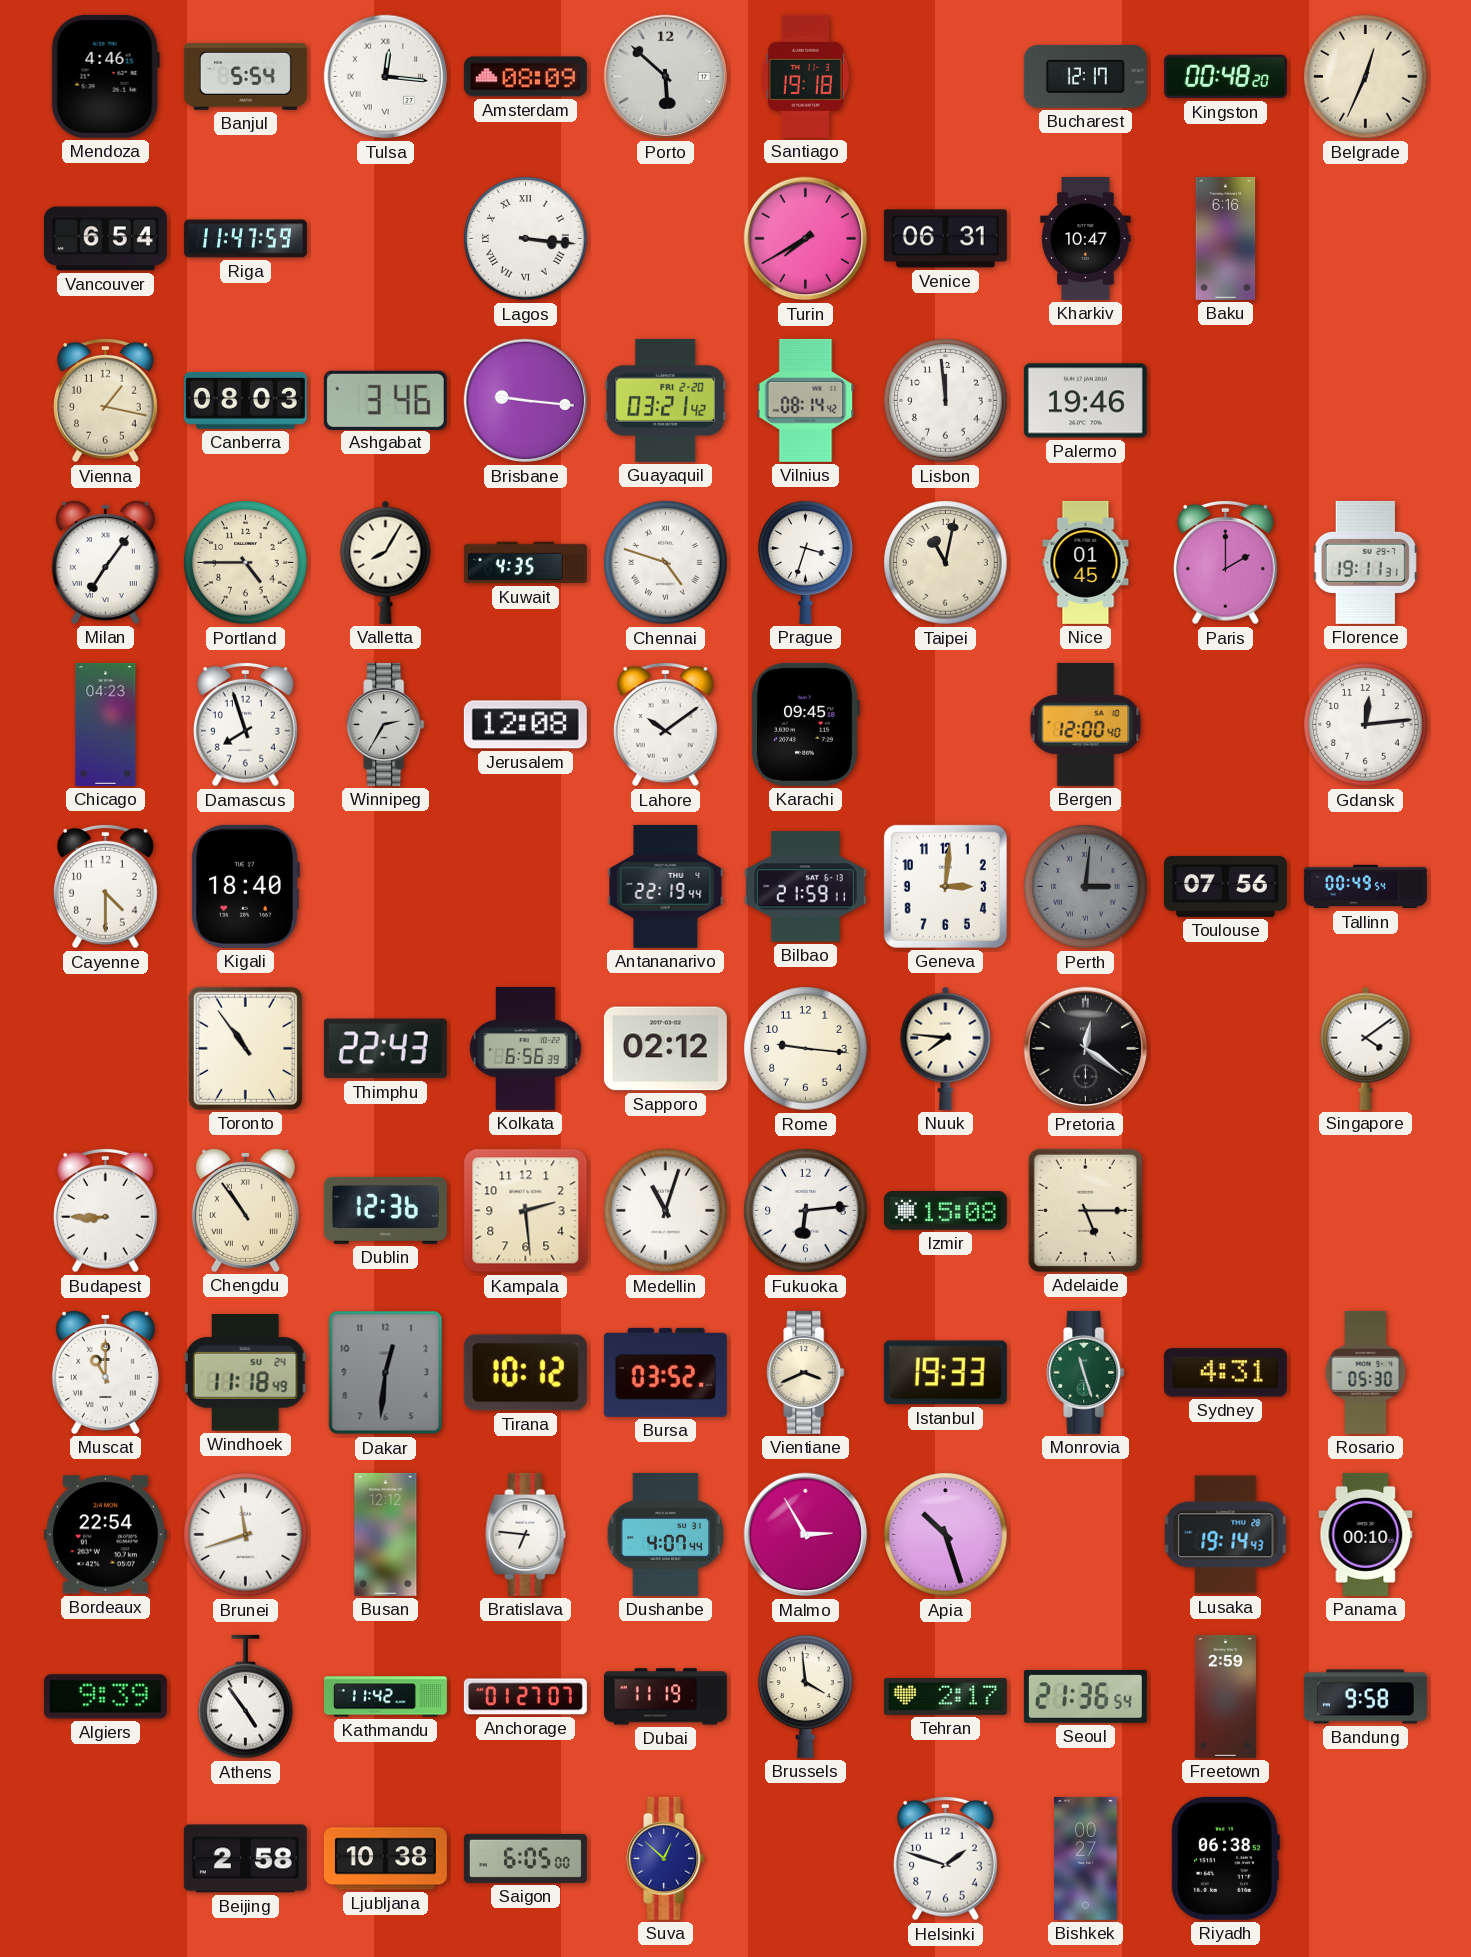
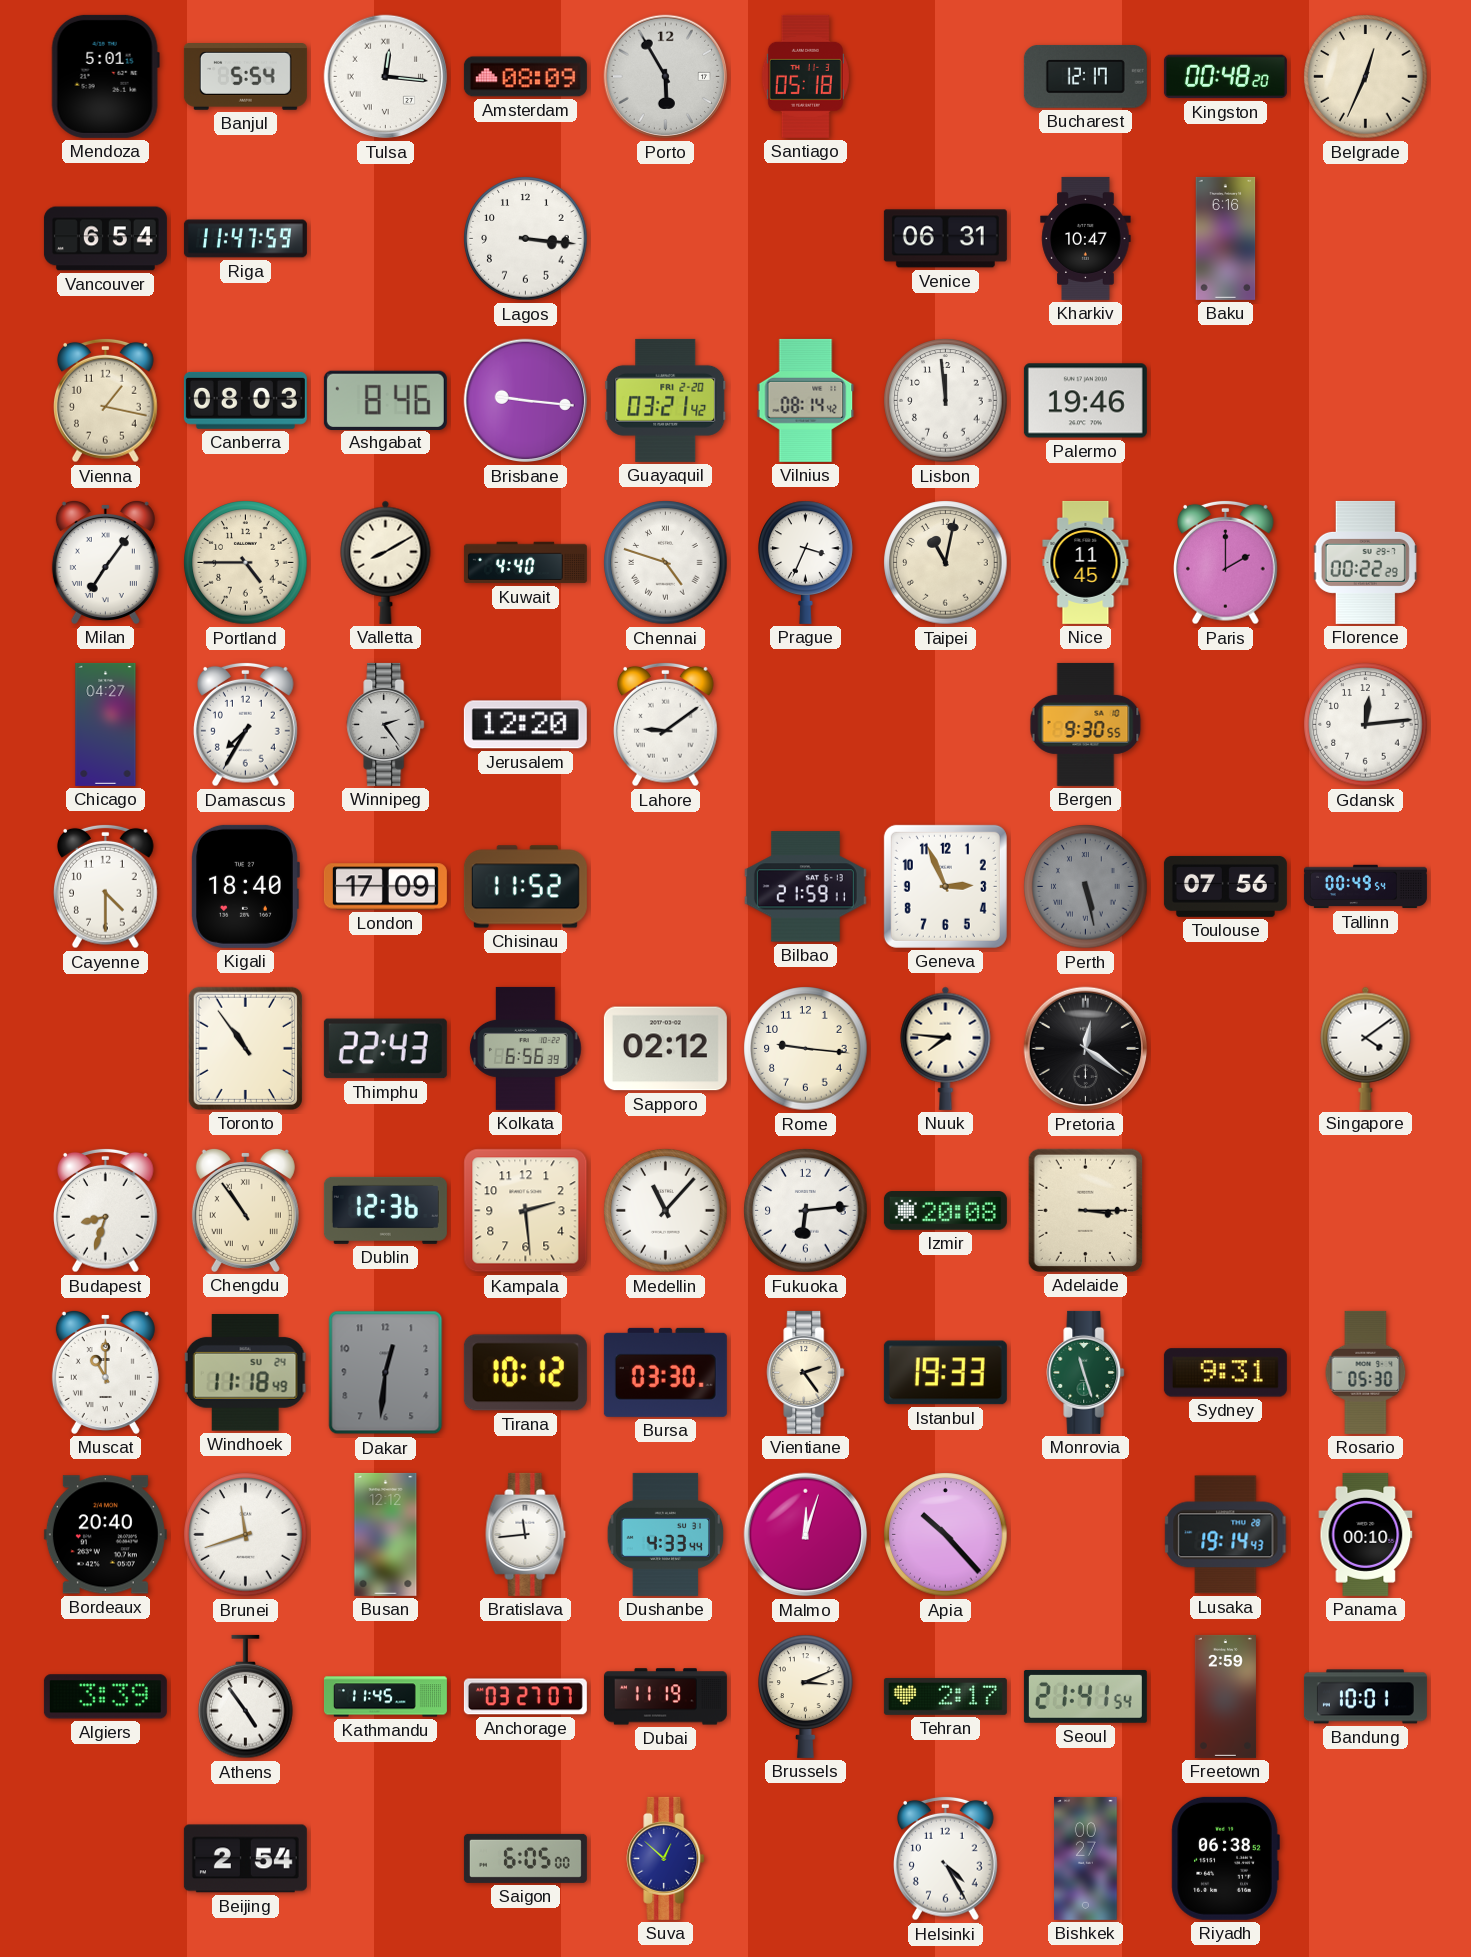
Mendoza: 4:46 -> 5:01
Porto: 5:52 -> 5:55
Santiago: 19:18 -> 05:18
Lagos numerals: Roman -> Arabic
Turin: 7:40 -> none
Ashgabat: 3:46 -> 8:46
Valletta: 8:05 -> 8:10
Kuwait: 4:35 -> 4:40
Prague: 3:33 -> 3:34
Nice: 01:45 -> 11:45
Florence: 19:11 -> 00:22
Chicago: 04:23 -> 04:27
Damascus: 7:57 -> 7:35
Winnipeg: 2:35 -> 2:24
Jerusalem: 12:08 -> 12:20
Lahore: 10:09 -> 9:09
Karachi: 09:45 -> none
Bergen: 12:00 -> 9:30
London: none -> 17:09
Chisinau: none -> 11:52
Antananarivo: 22:19 -> none
Geneva: 3:01 -> 2:56
Perth: 3:01 -> 5:28
Budapest: 8:45 -> 8:33
Medellin: 11:03 -> 11:07
Izmir: 15:08 -> 20:08
Adelaide: 5:15 -> 3:15
Bursa: 03:52 -> 03:30
Vientiane: 3:41 -> 2:24
Sydney: 4:31 -> 9:31
Bordeaux: 22:54 -> 20:40
Bratislava: 6:46 -> 11:44
Dushanbe: 4:07 -> 4:33
Malmo: 2:55 -> 12:03
Apia: 10:27 -> 10:23
Algiers: 9:39 -> 3:39
Kathmandu: 11:42 -> 11:45
Anchorage: 01:27 -> 03:27
Brussels: 3:59 -> 3:11
Seoul: 21:36 -> 21:41
Bandung: 9:58 -> 10:01
Beijing: 2:58 -> 2:54
Ljubljana: 10:38 -> none
Helsinki: 1:48 -> 4:25
